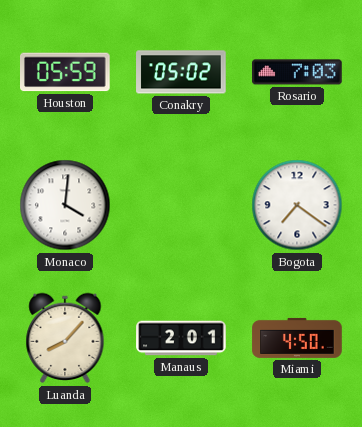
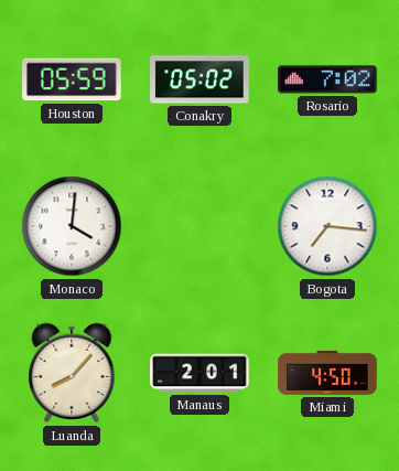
Rosario: 7:03 -> 7:02
Bogota: 7:21 -> 7:16
